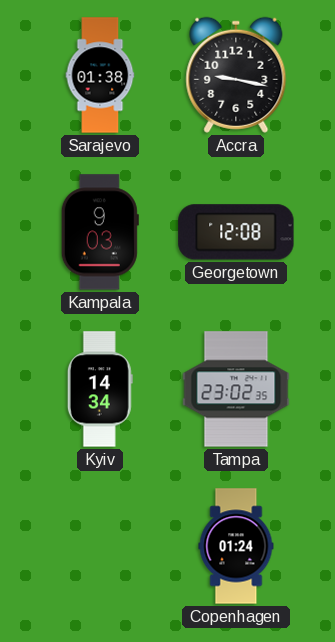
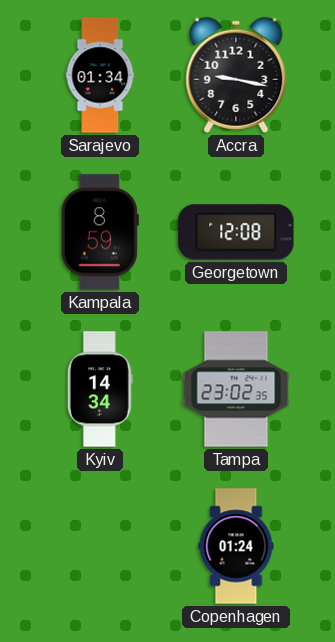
Sarajevo: 01:38 -> 01:34
Kampala: 9:03 -> 8:59
